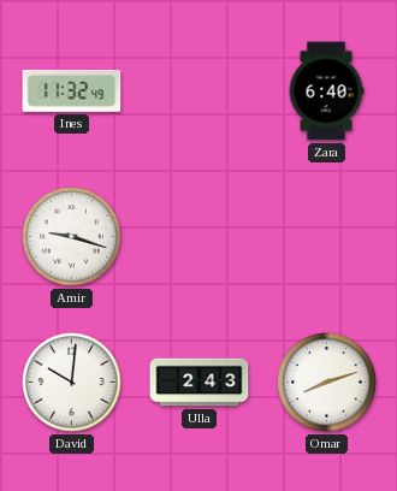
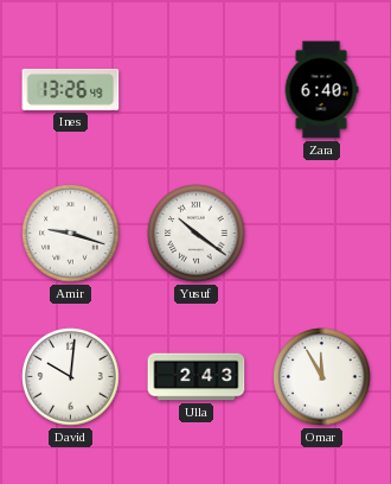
Ines: 11:32 -> 13:26
Yusuf: none -> 10:21
Omar: 8:12 -> 11:55
